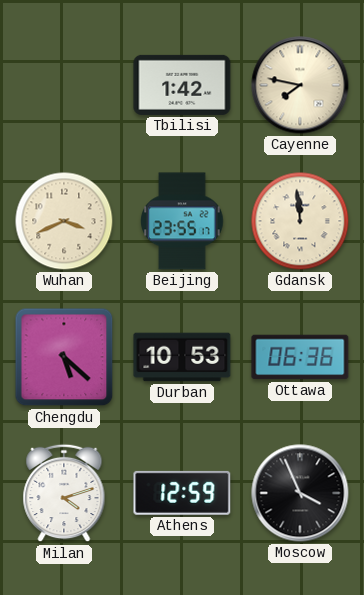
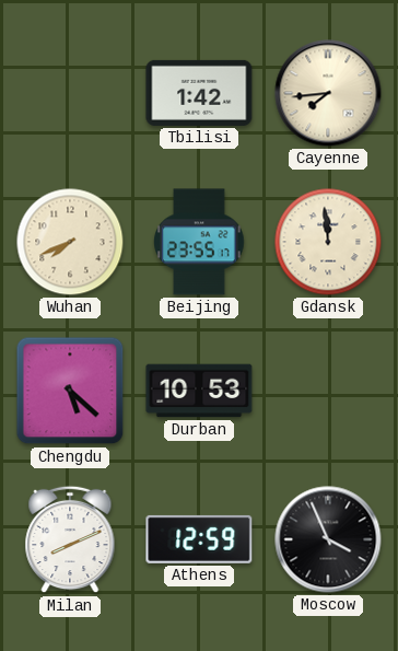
Cayenne: 7:47 -> 7:44
Wuhan: 3:41 -> 7:41
Ottawa: 06:36 -> none
Milan: 4:12 -> 8:11
